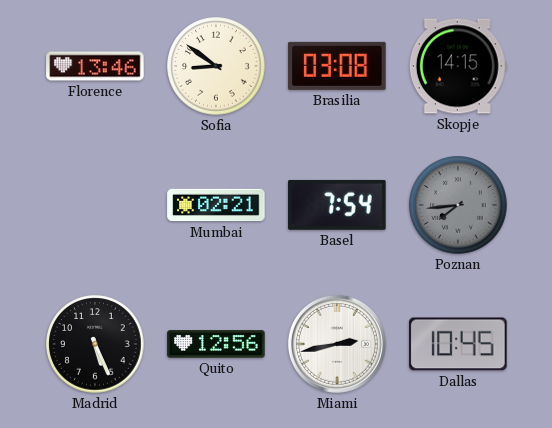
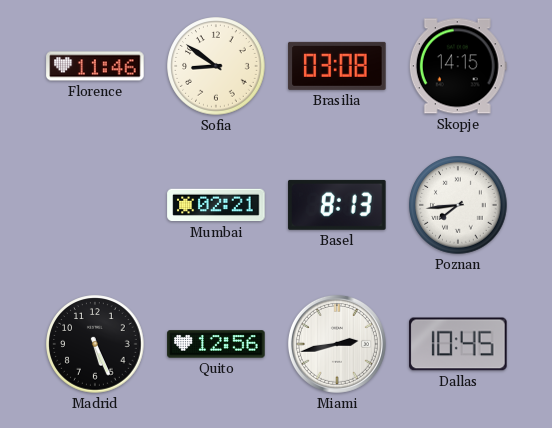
Florence: 13:46 -> 11:46
Basel: 7:54 -> 8:13
Poznan dial: grey -> white
